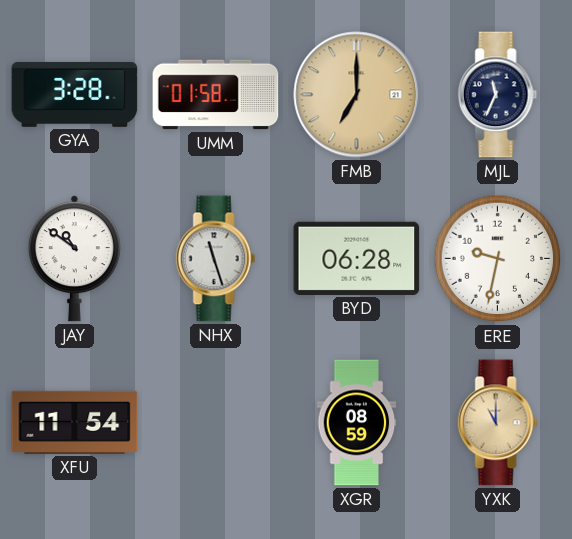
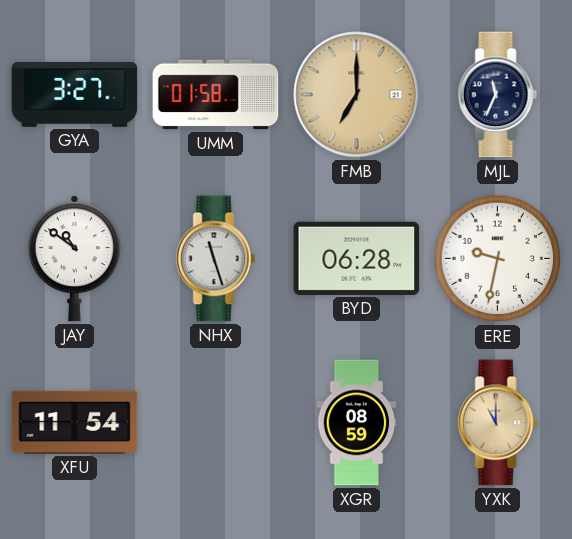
GYA: 3:28 -> 3:27
